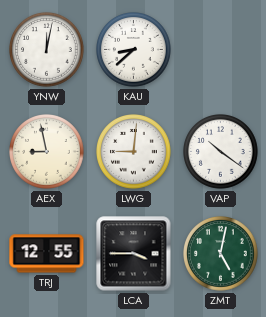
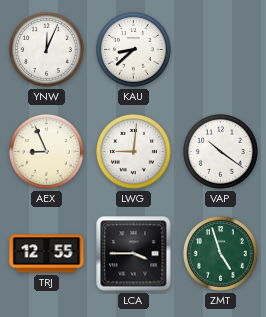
YNW: 12:02 -> 12:04
AEX: 8:58 -> 8:56
ZMT: 5:02 -> 4:57
